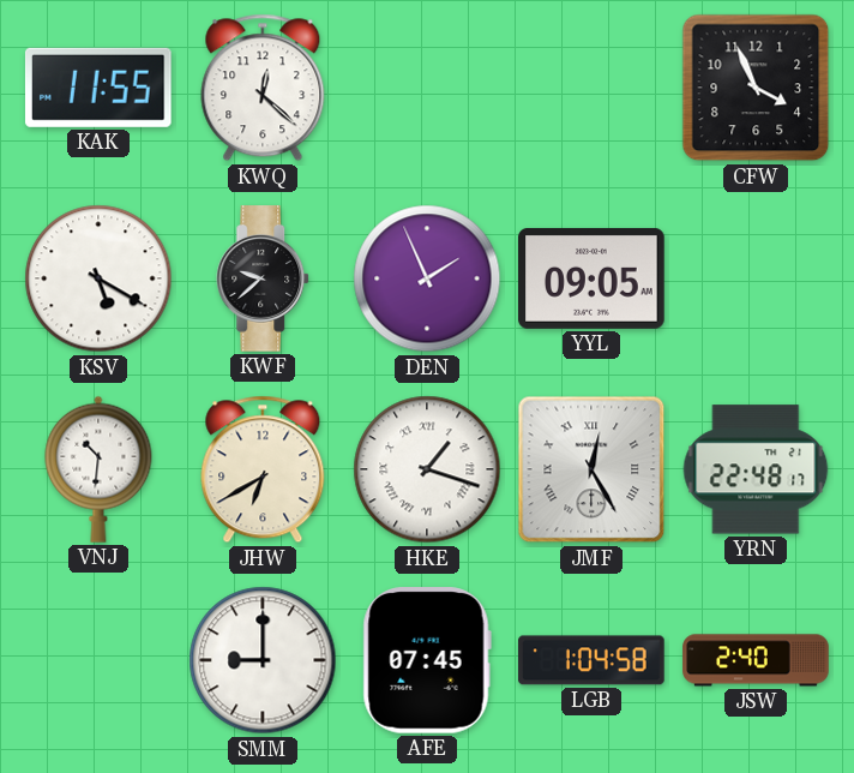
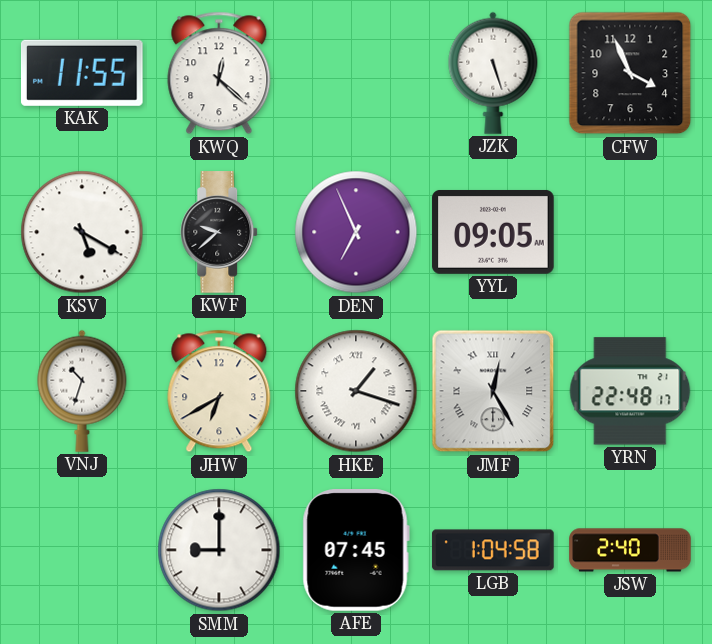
JZK: none -> 5:27
DEN: 1:56 -> 6:56
VNJ: 10:31 -> 10:33
